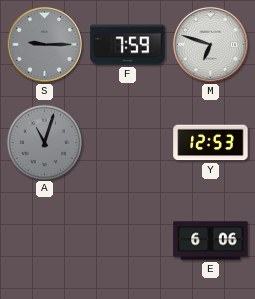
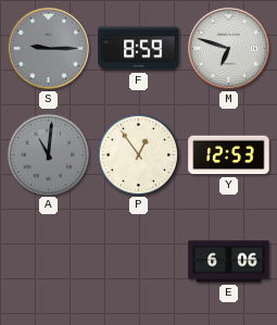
F: 7:59 -> 8:59
A: 11:03 -> 11:01
P: none -> 12:54
